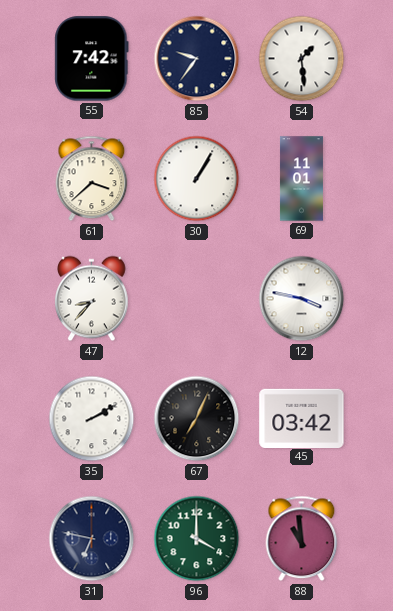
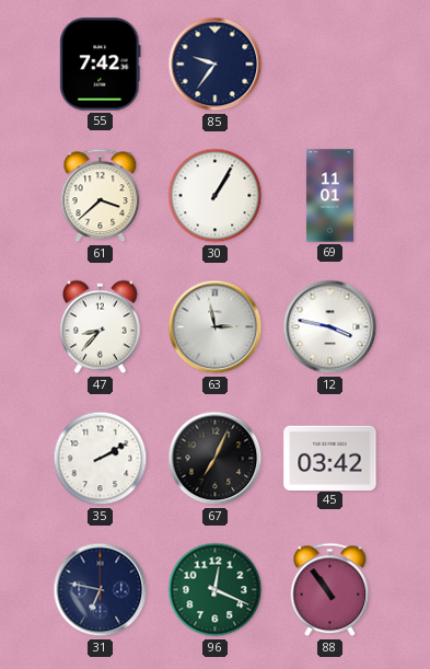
54: 1:29 -> none
63: none -> 2:58
96: 4:00 -> 12:19
88: 10:59 -> 10:54
